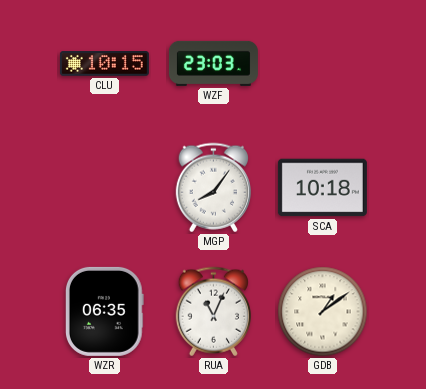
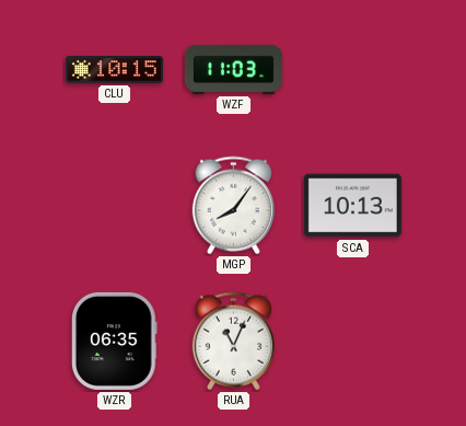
WZF: 23:03 -> 11:03
SCA: 10:18 -> 10:13
GDB: 1:09 -> none
